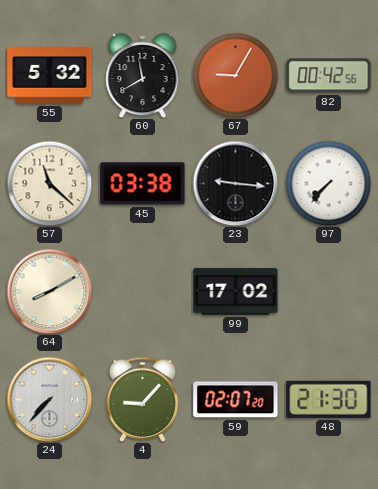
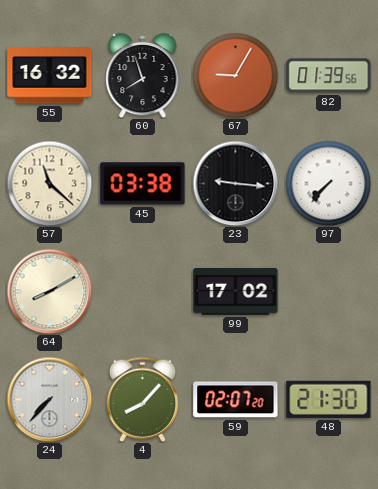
55: 5:32 -> 16:32
60: 11:40 -> 7:57
82: 00:42 -> 01:39
4: 9:07 -> 8:07
